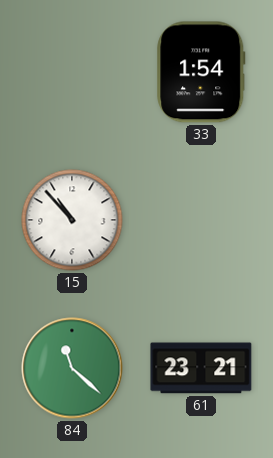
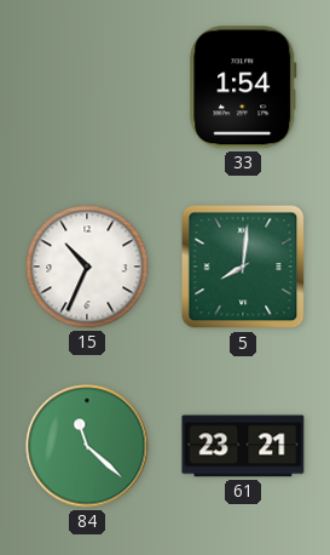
15: 10:53 -> 10:34
5: none -> 8:01
